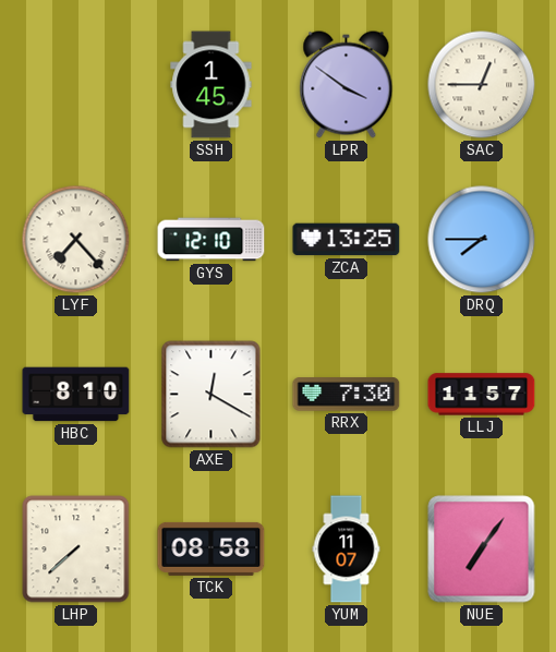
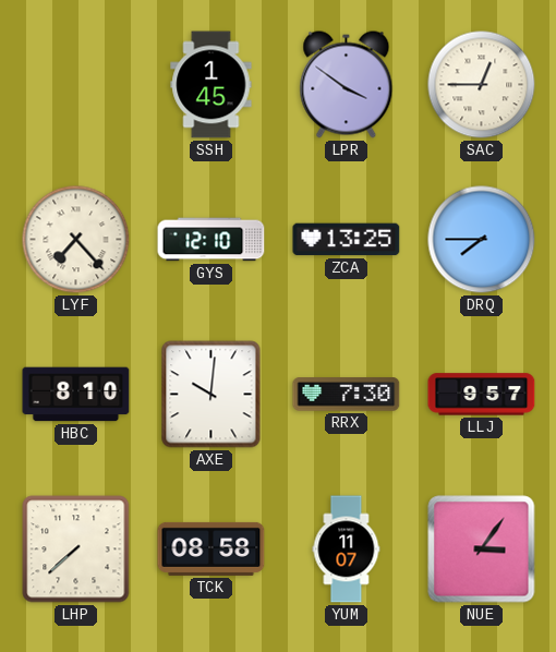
AXE: 12:20 -> 10:01
LLJ: 11:57 -> 9:57
NUE: 7:06 -> 3:06
